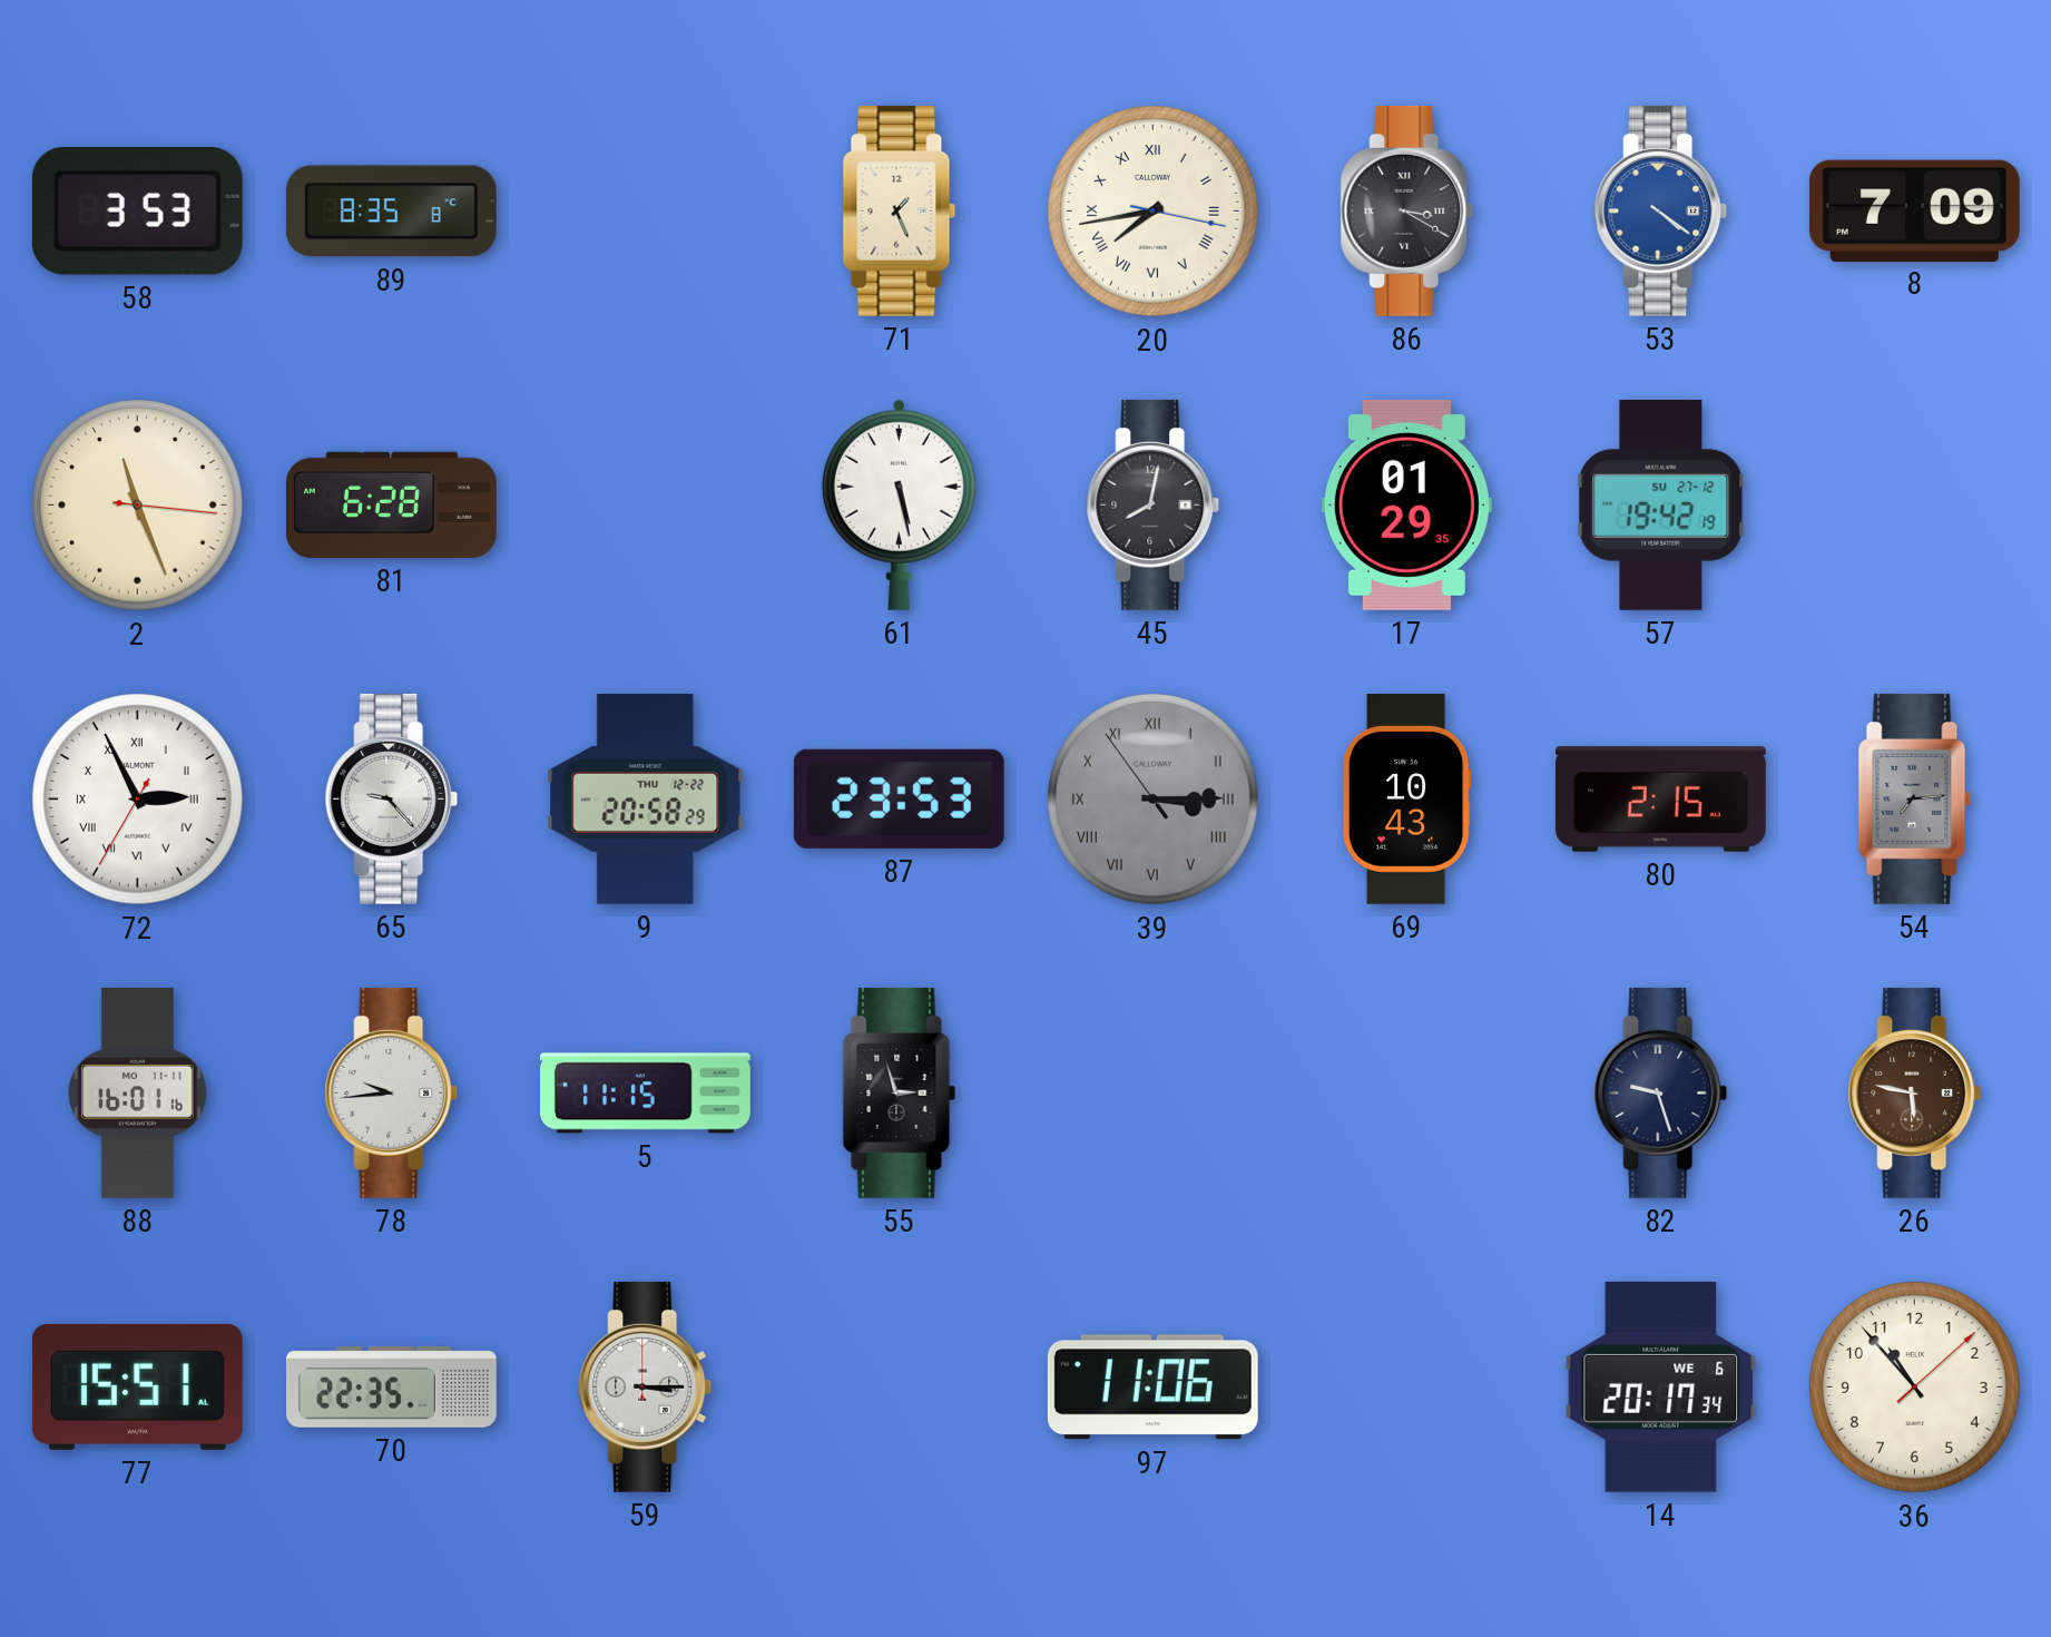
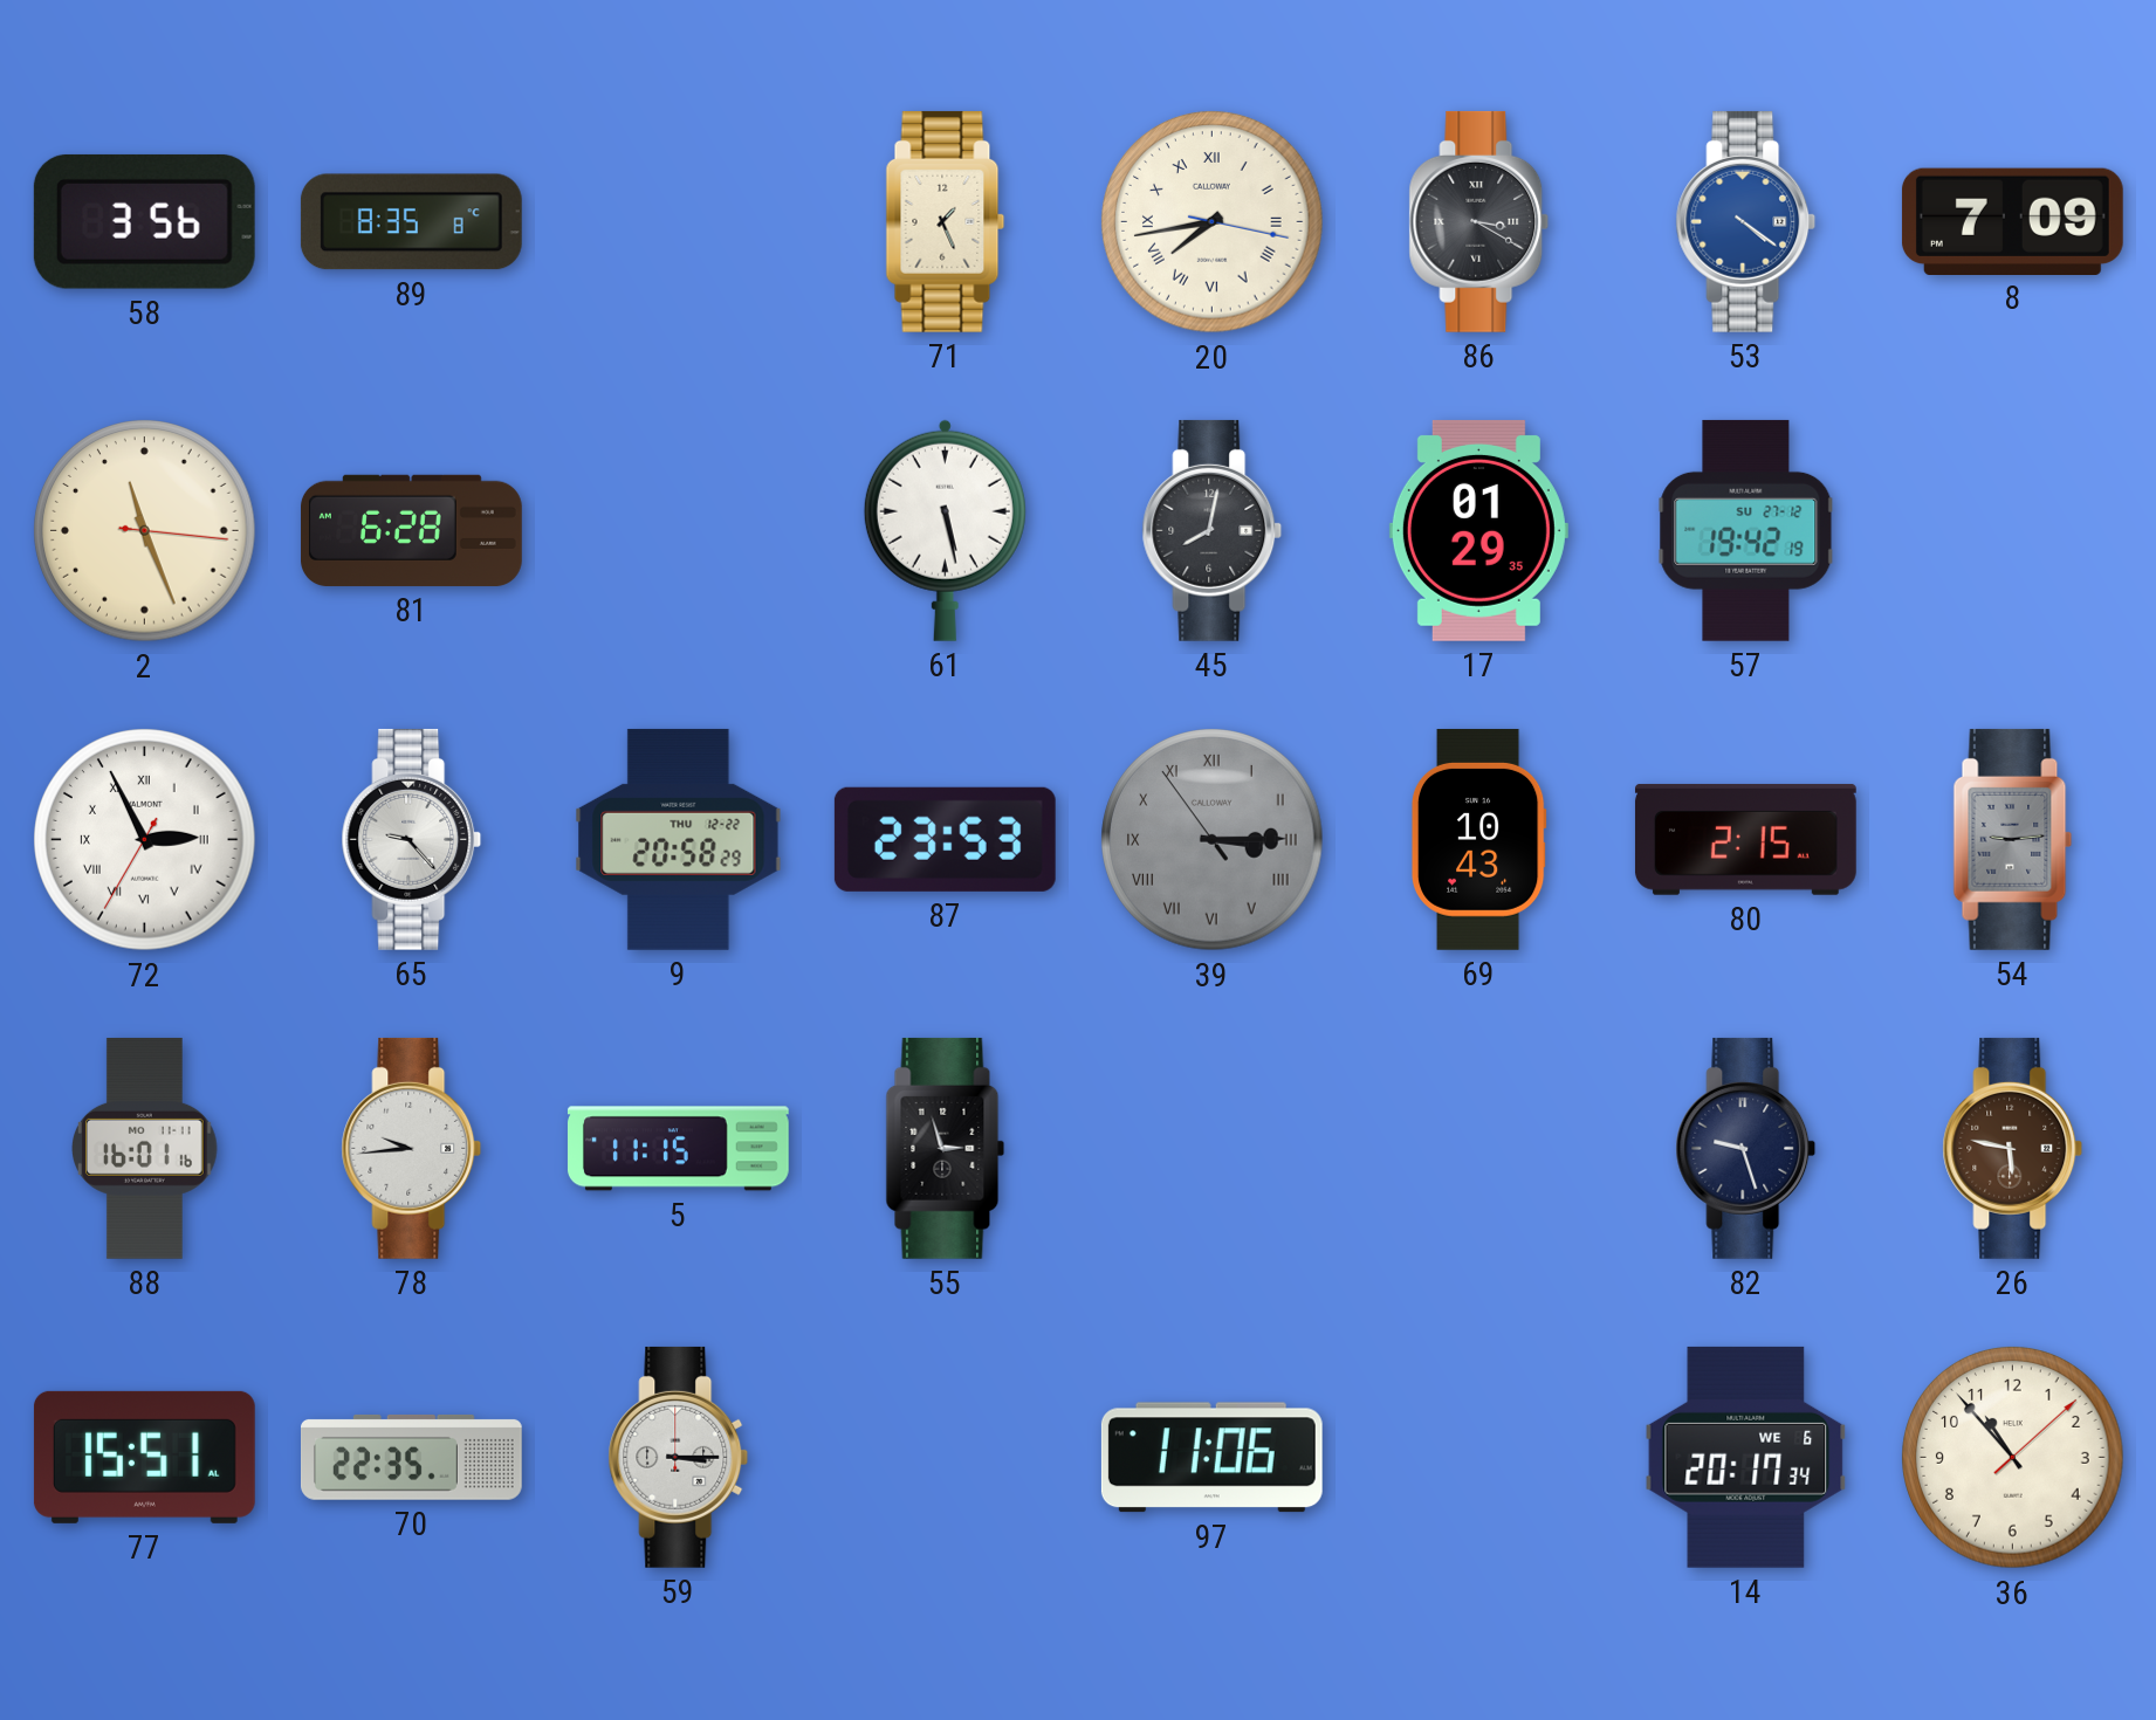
58: 3:53 -> 3:56
54: 7:14 -> 9:14
